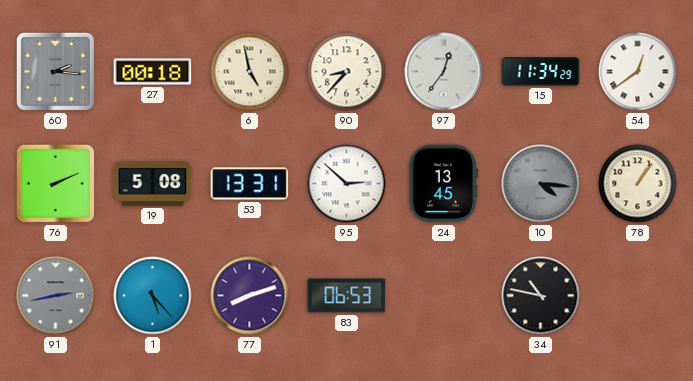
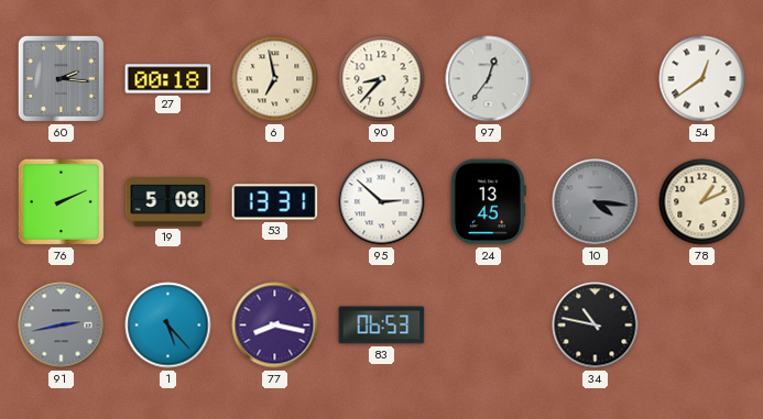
6: 4:58 -> 6:58
15: 11:34 -> none
78: 1:06 -> 1:11
77: 8:12 -> 8:17
